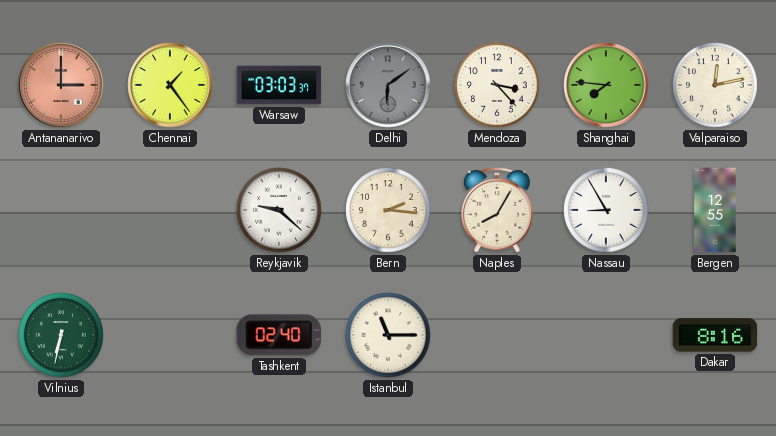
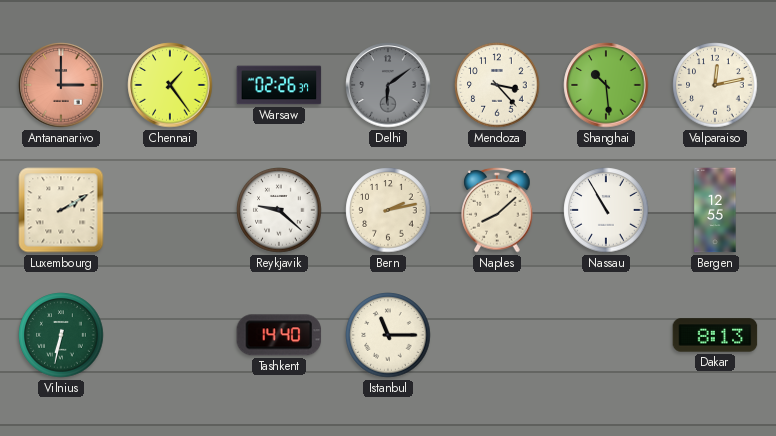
Warsaw: 03:03 -> 02:26
Shanghai: 7:46 -> 10:29
Luxembourg: none -> 2:10
Bern: 2:16 -> 2:13
Naples: 8:05 -> 8:08
Nassau: 8:55 -> 10:55
Tashkent: 02:40 -> 14:40
Dakar: 8:16 -> 8:13
